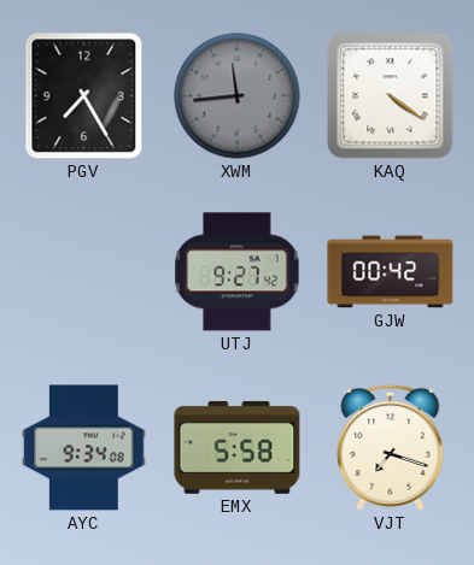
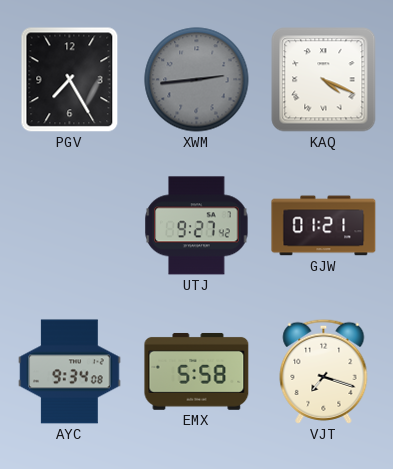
XWM: 11:44 -> 2:44
KAQ: 4:21 -> 4:19
GJW: 00:42 -> 01:21
